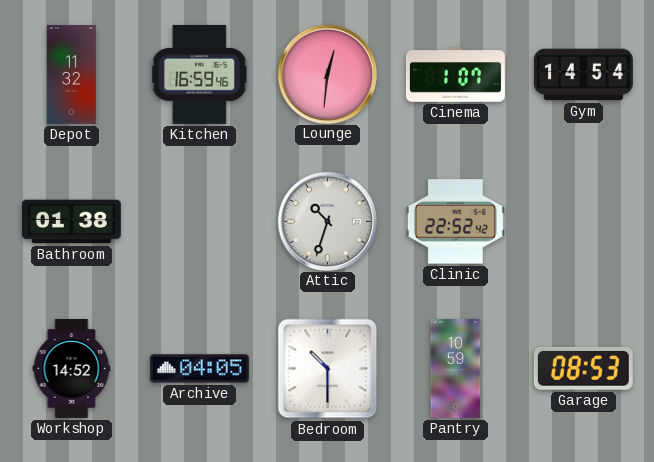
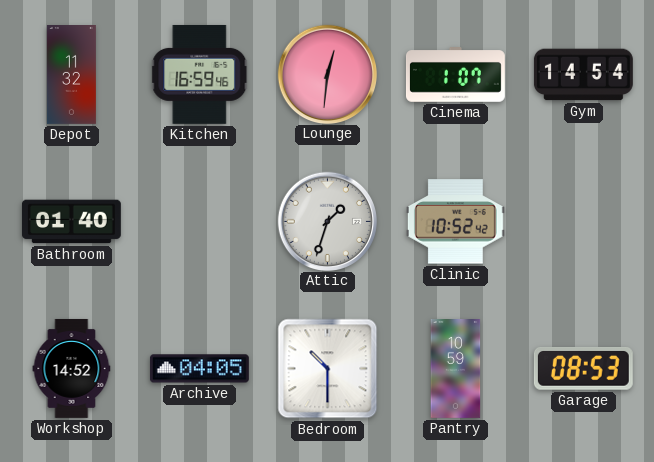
Bathroom: 01:38 -> 01:40
Attic: 10:33 -> 1:33
Clinic: 22:52 -> 10:52
